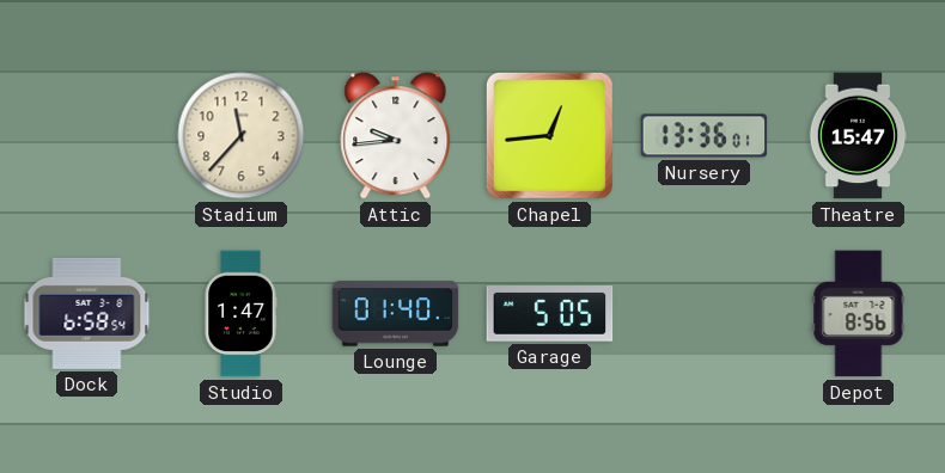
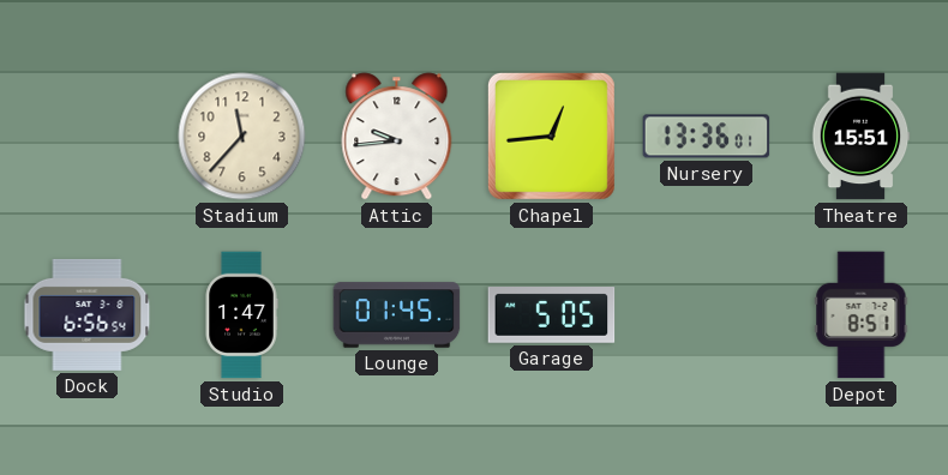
Theatre: 15:47 -> 15:51
Dock: 6:58 -> 6:56
Lounge: 01:40 -> 01:45
Depot: 8:56 -> 8:51
